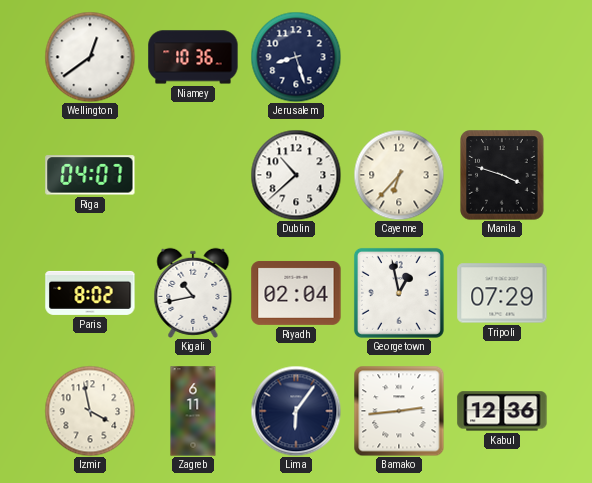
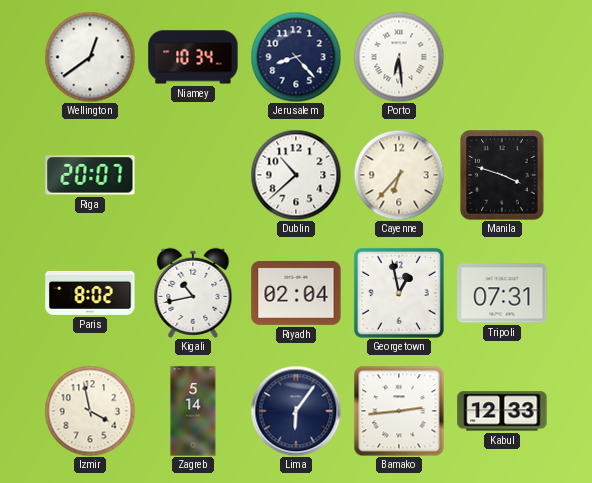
Niamey: 10:36 -> 10:34
Jerusalem: 8:27 -> 8:23
Porto: none -> 6:29
Riga: 04:07 -> 20:07
Tripoli: 07:29 -> 07:31
Zagreb: 6:11 -> 5:14
Kabul: 12:36 -> 12:33
